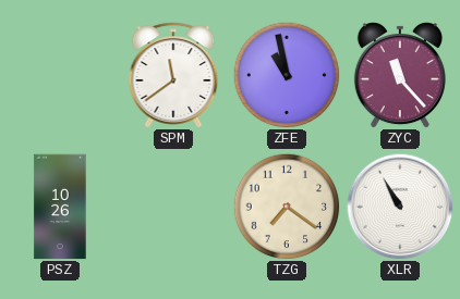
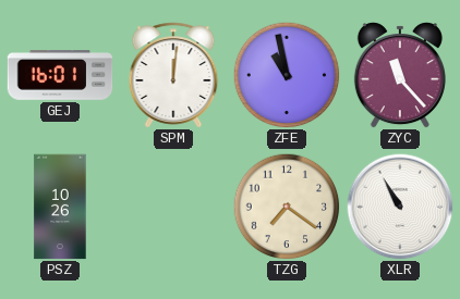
GEJ: none -> 16:01
SPM: 11:39 -> 12:01
